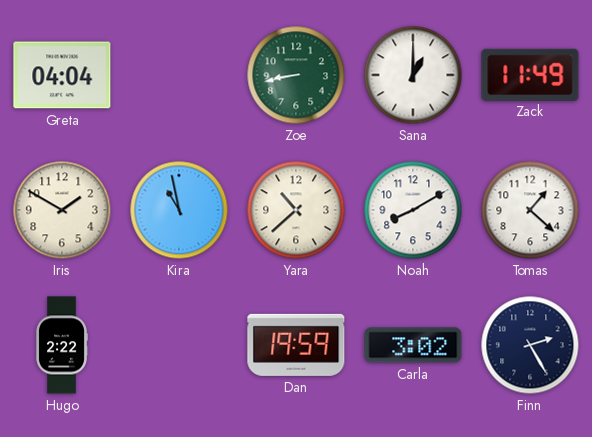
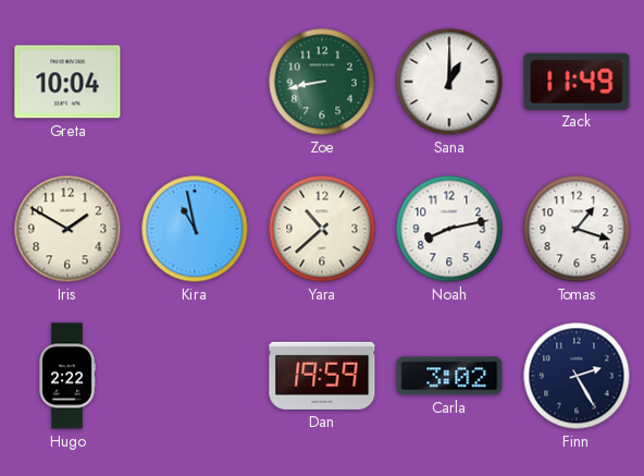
Greta: 04:04 -> 10:04
Noah: 8:10 -> 8:13
Tomas: 1:22 -> 1:18
